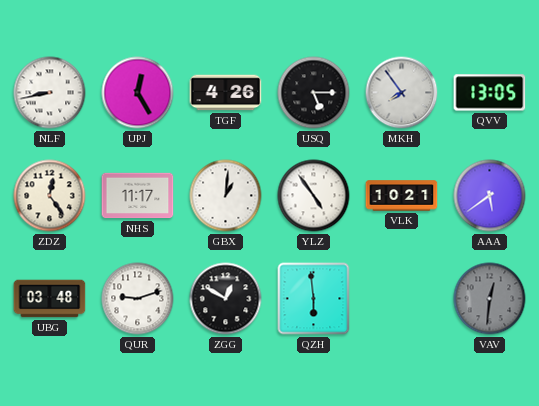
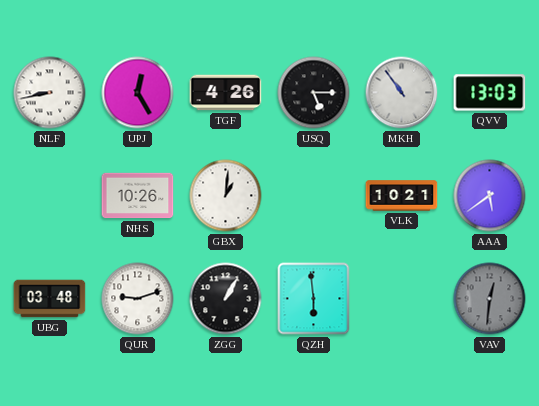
MKH: 7:54 -> 10:54
QVV: 13:05 -> 13:03
ZDZ: 12:24 -> none
NHS: 11:17 -> 10:26
YLZ: 4:54 -> none
ZGG: 12:50 -> 1:05
